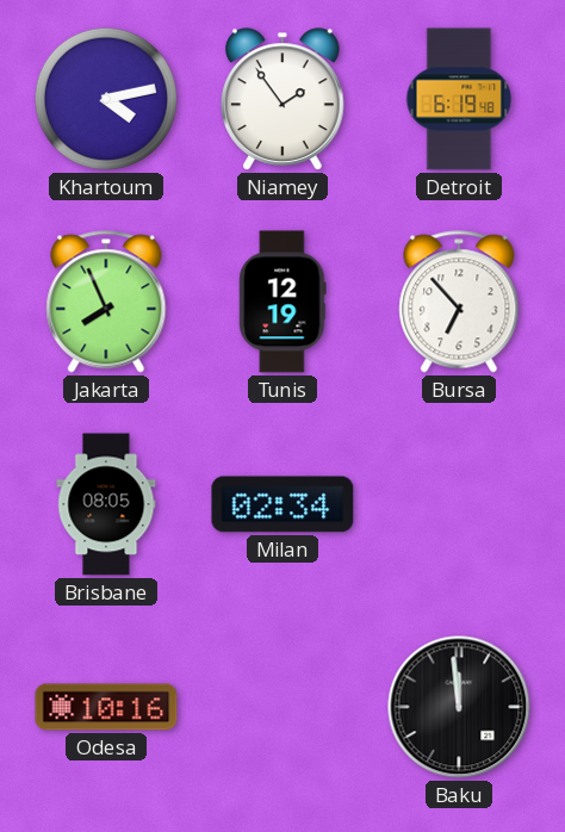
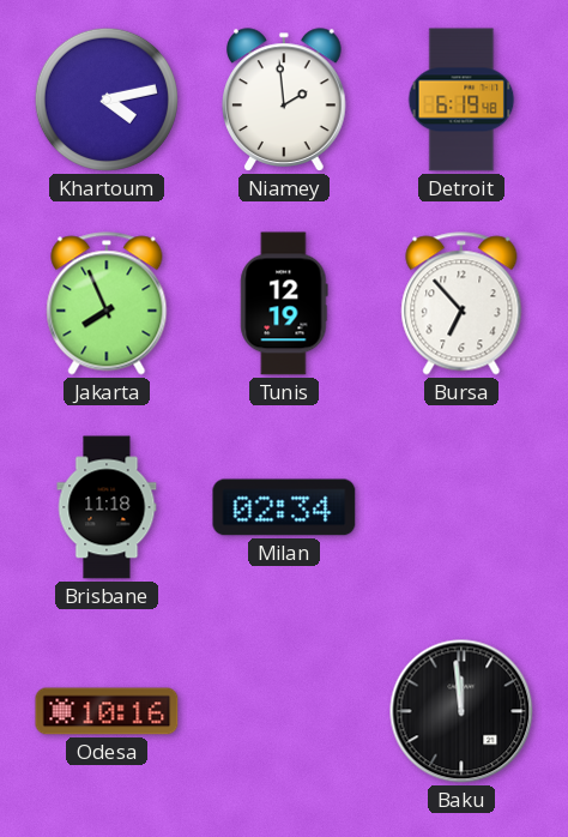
Niamey: 1:54 -> 1:59
Brisbane: 08:05 -> 11:18
